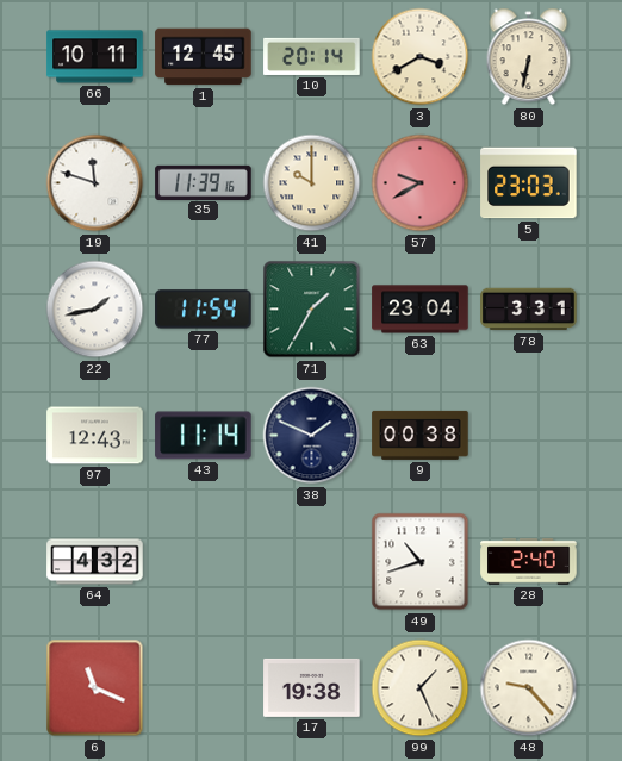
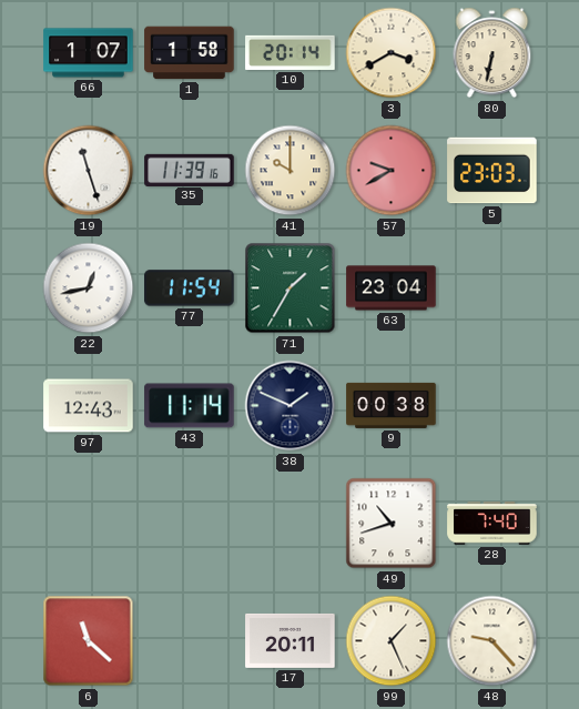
66: 10:11 -> 1:07
1: 12:45 -> 1:58
19: 11:48 -> 11:27
22: 1:43 -> 12:43
78: 3:31 -> none
64: 4:32 -> none
28: 2:40 -> 7:40
6: 11:19 -> 11:22
17: 19:38 -> 20:11
